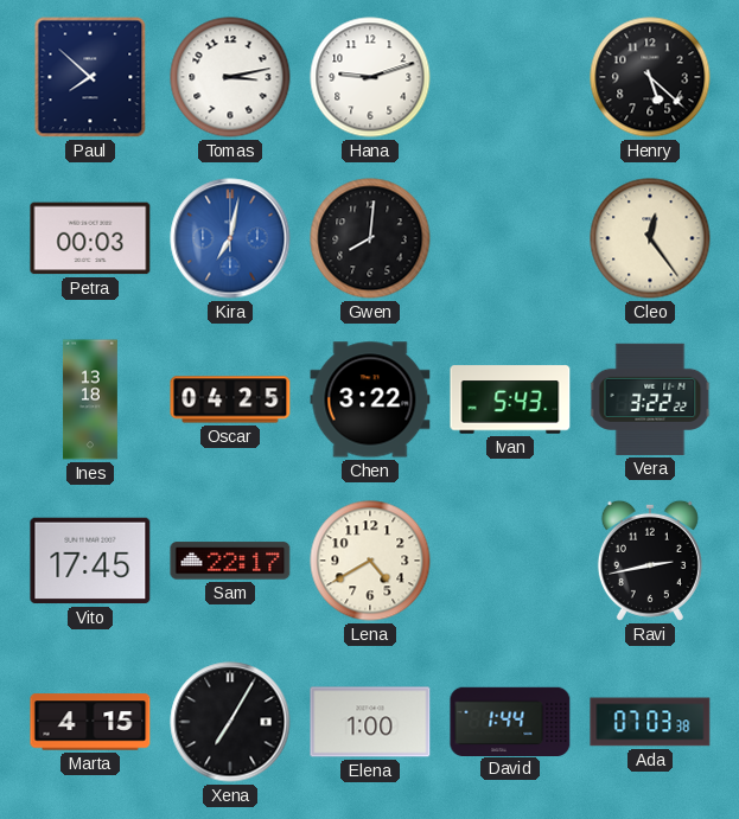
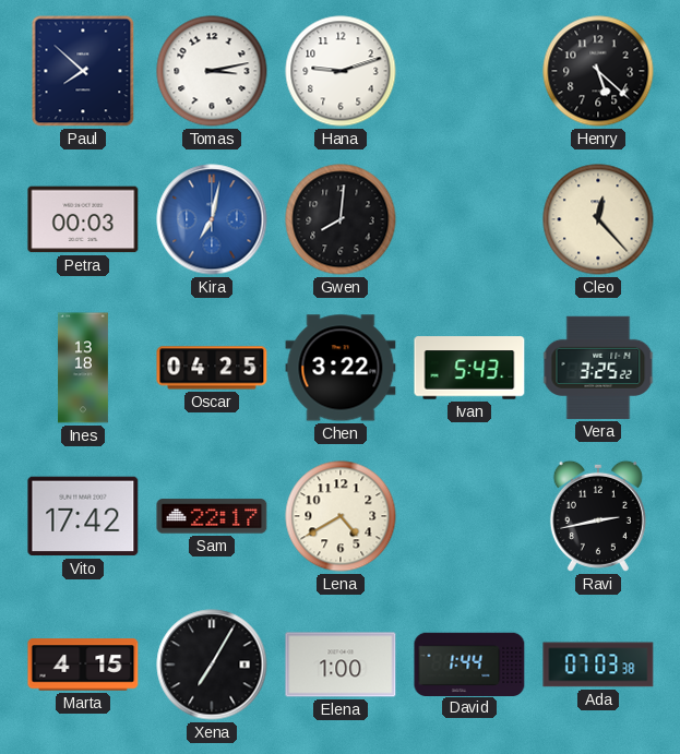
Cleo: 12:24 -> 12:23
Vera: 3:22 -> 3:25
Vito: 17:45 -> 17:42
